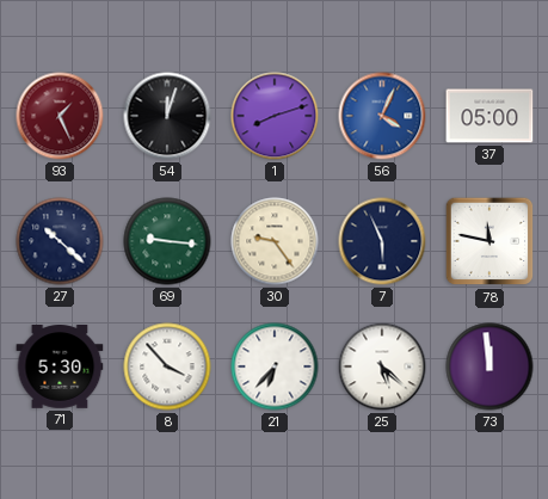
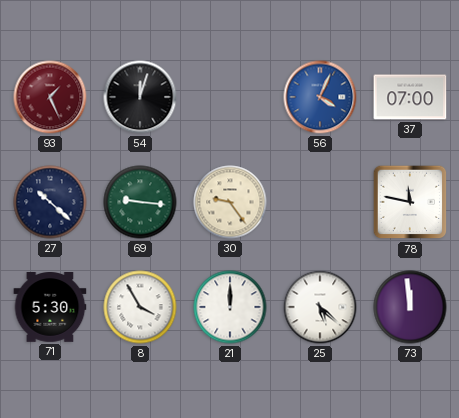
1: 8:12 -> none
37: 05:00 -> 07:00
7: 5:56 -> none
8: 3:53 -> 3:55
21: 6:37 -> 12:00
